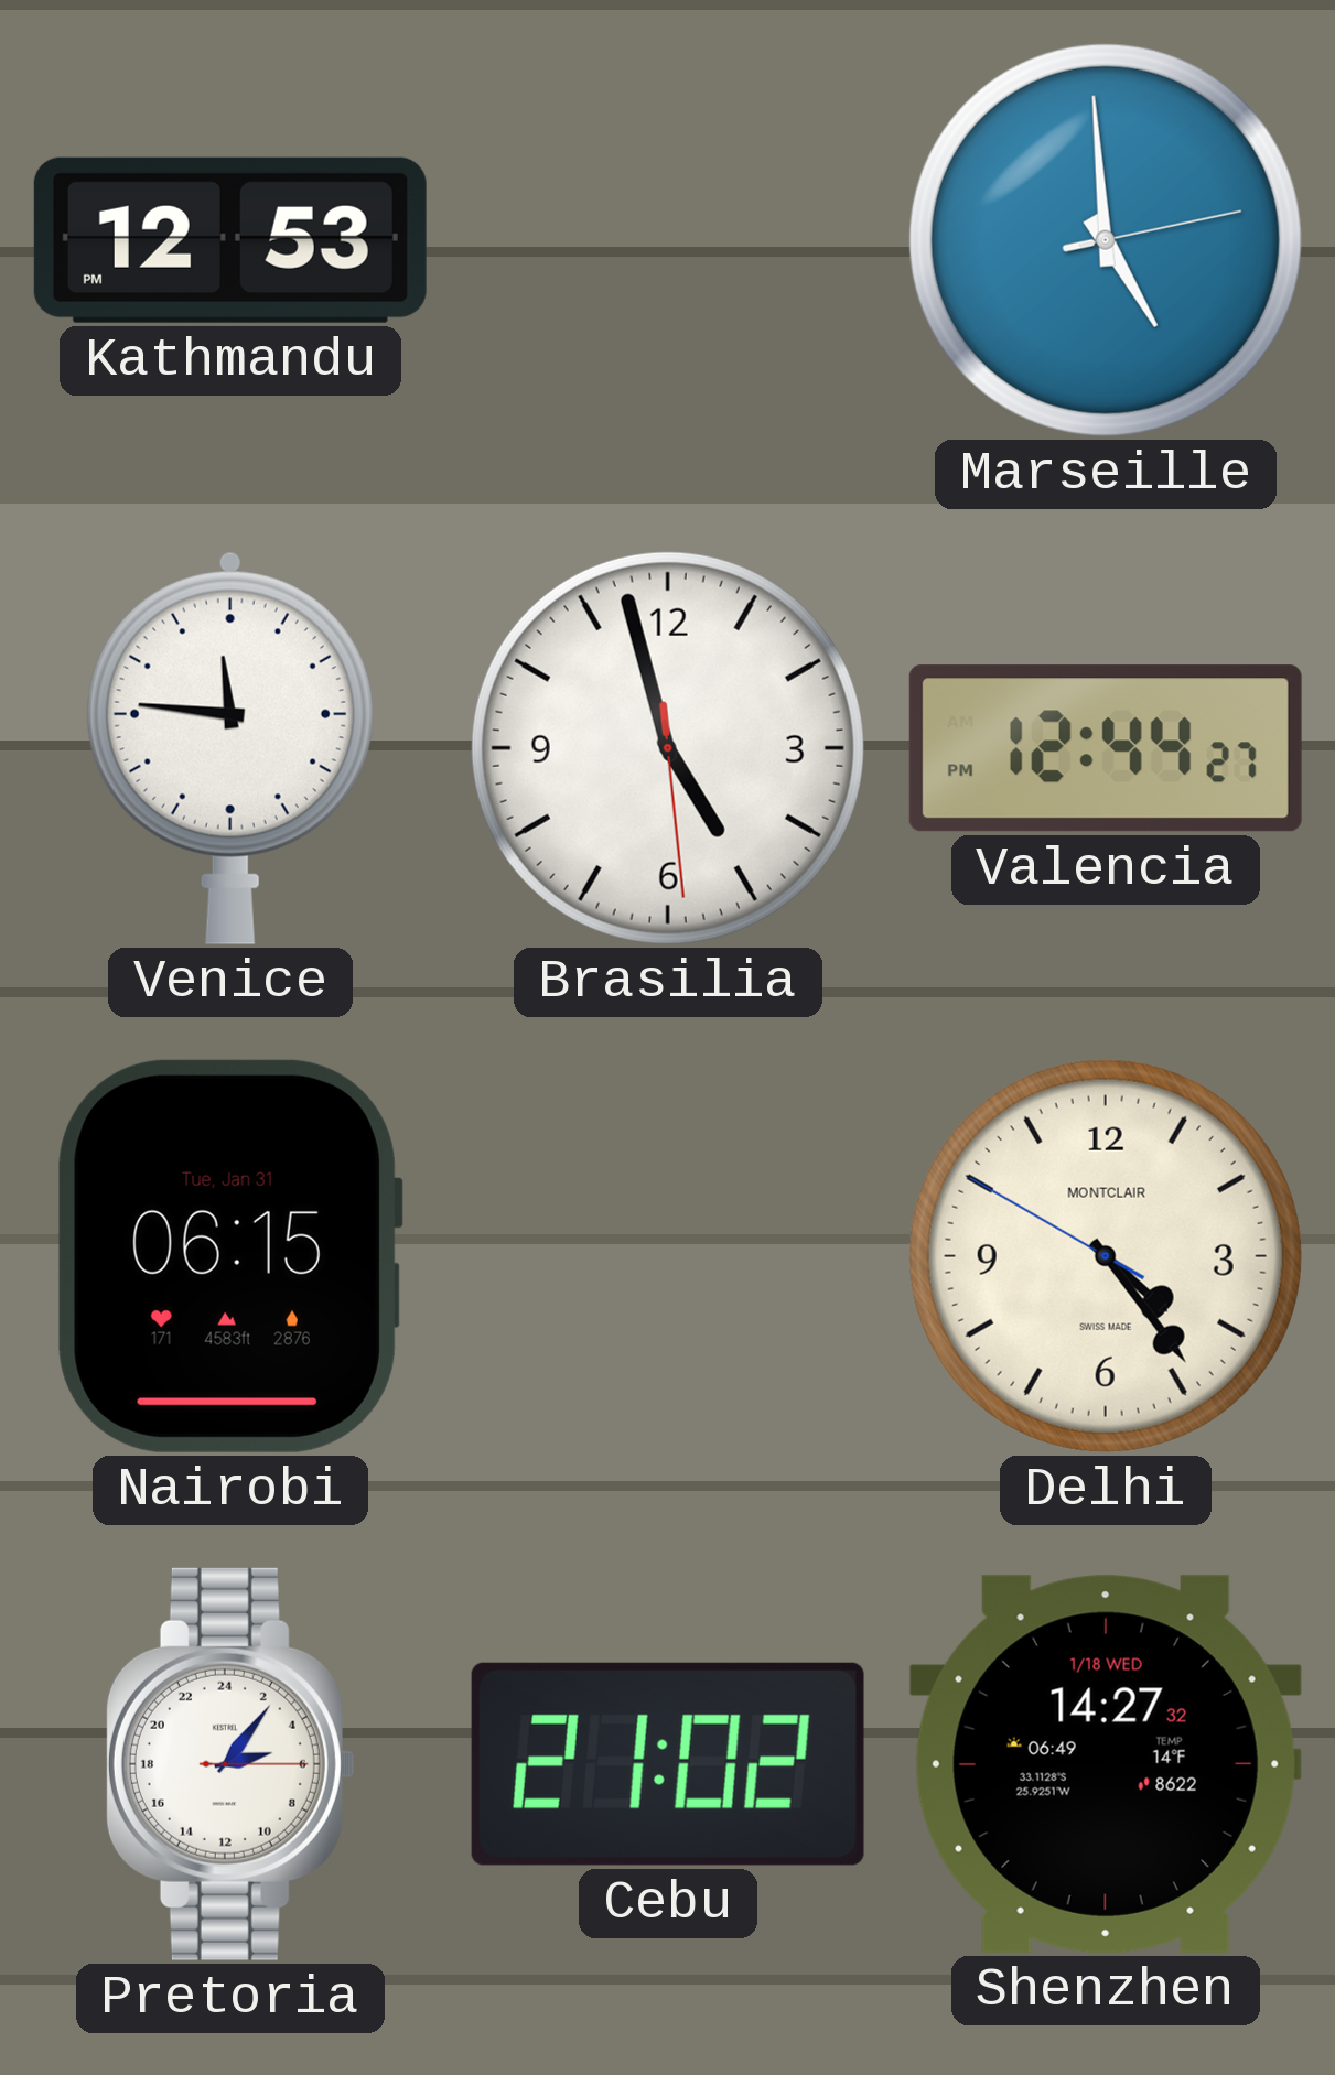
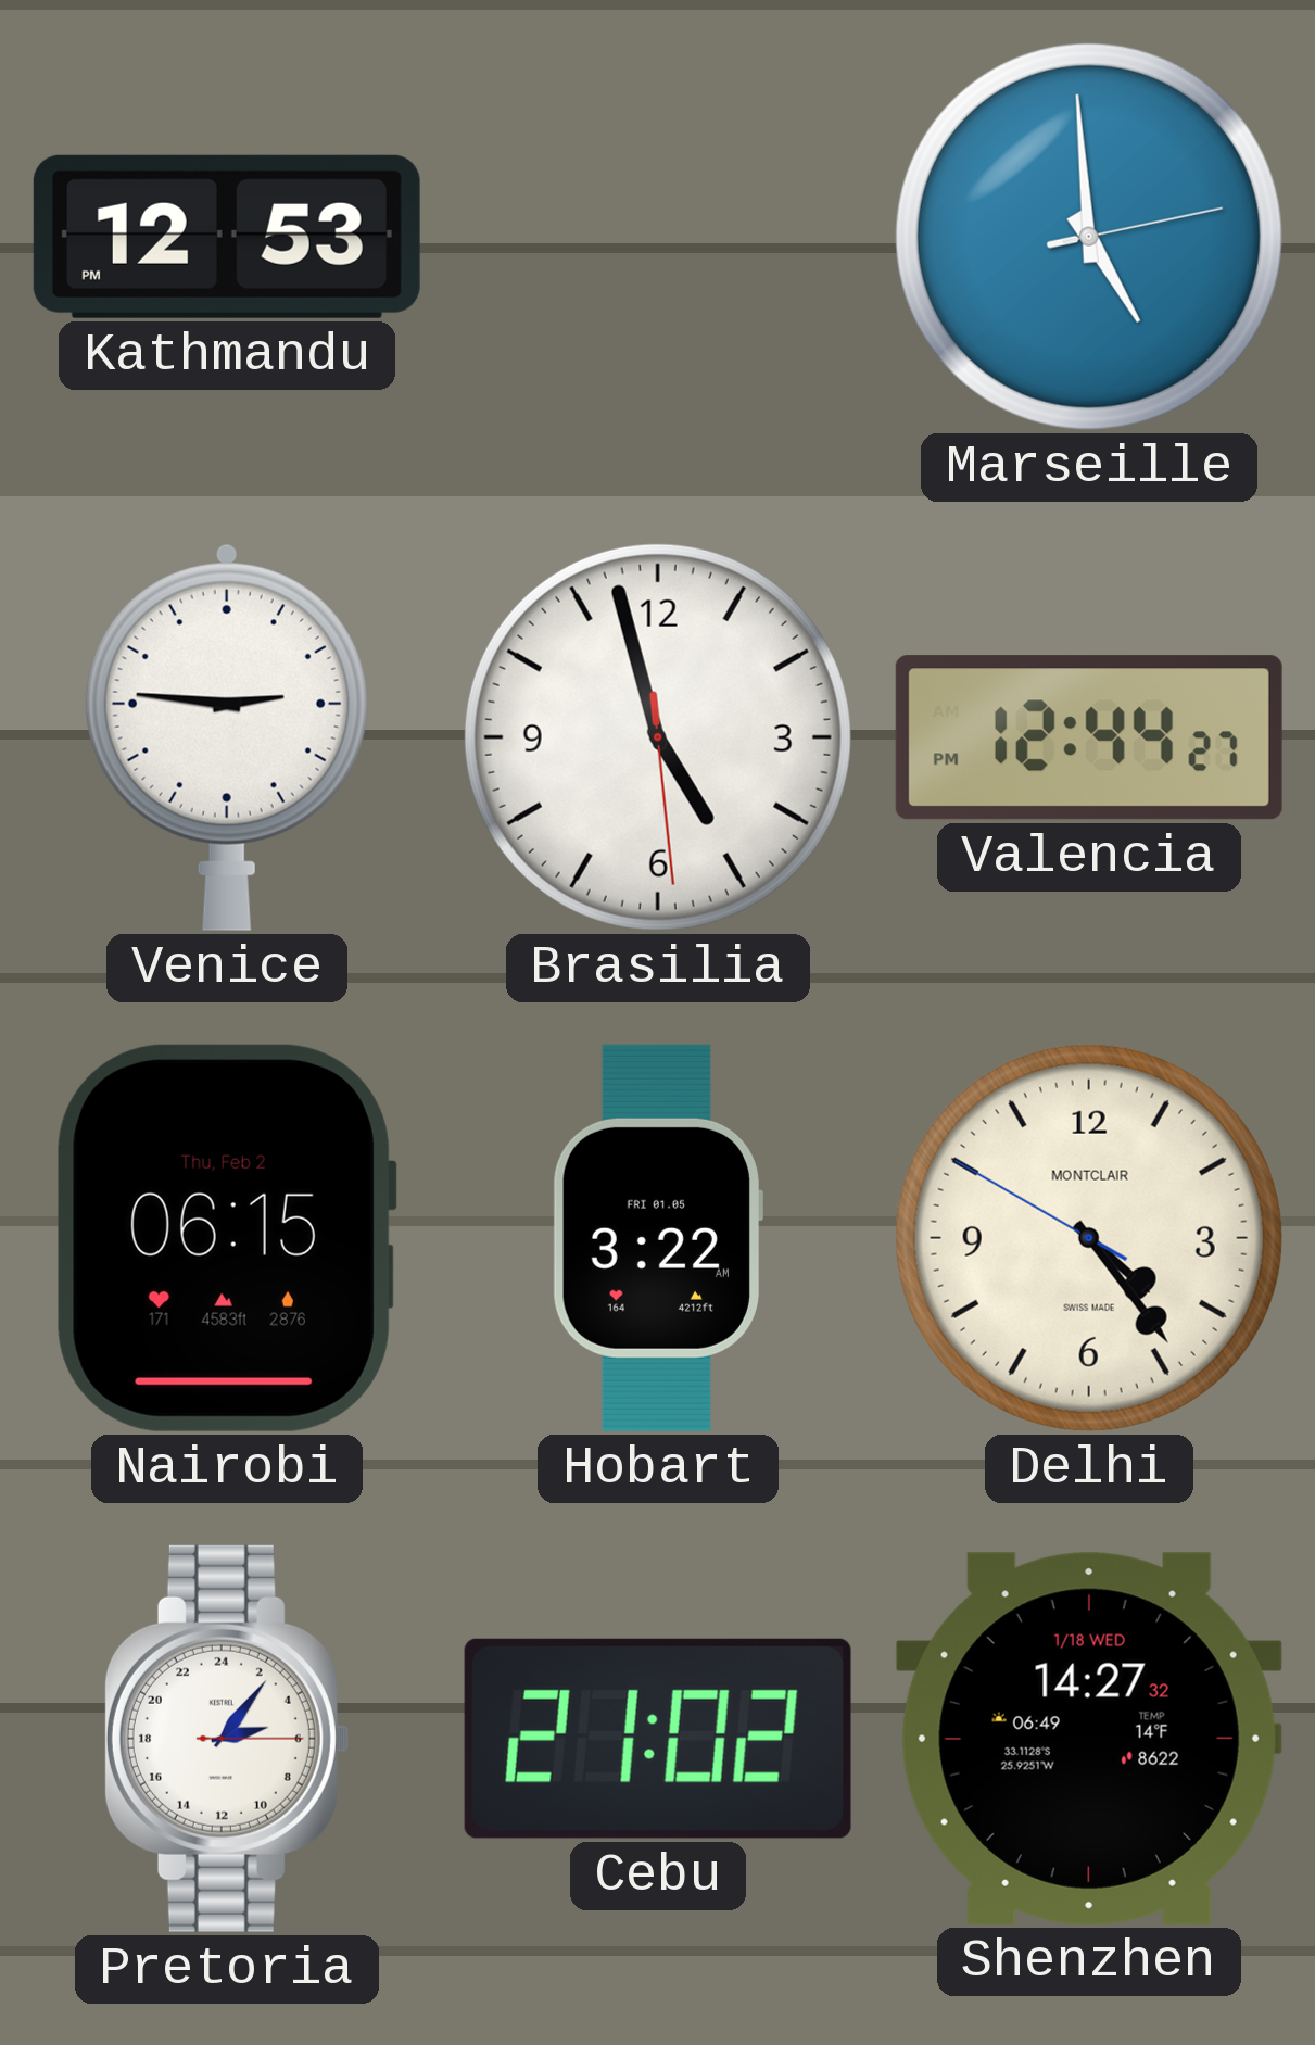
Venice: 11:46 -> 2:46
Nairobi date: Tue, Jan 31 -> Thu, Feb 2
Hobart: none -> 3:22
